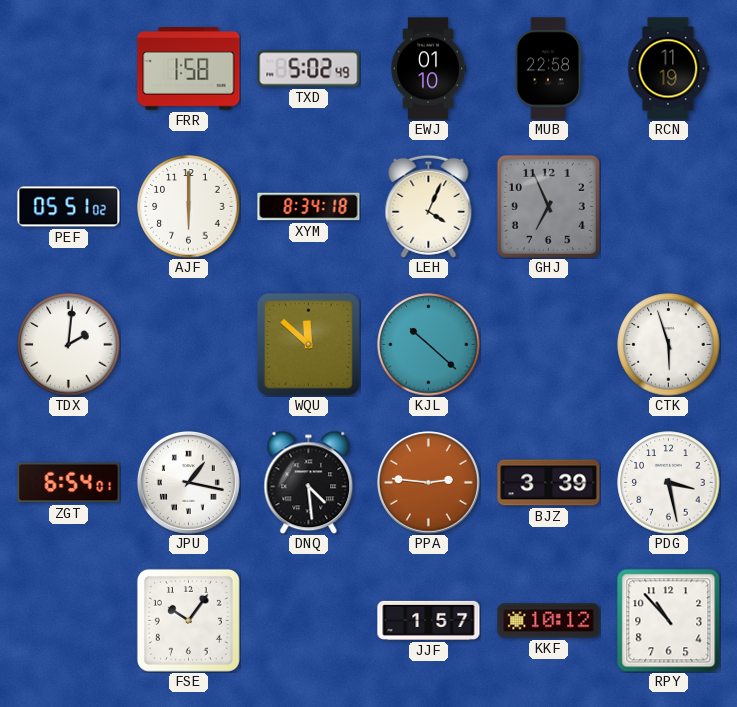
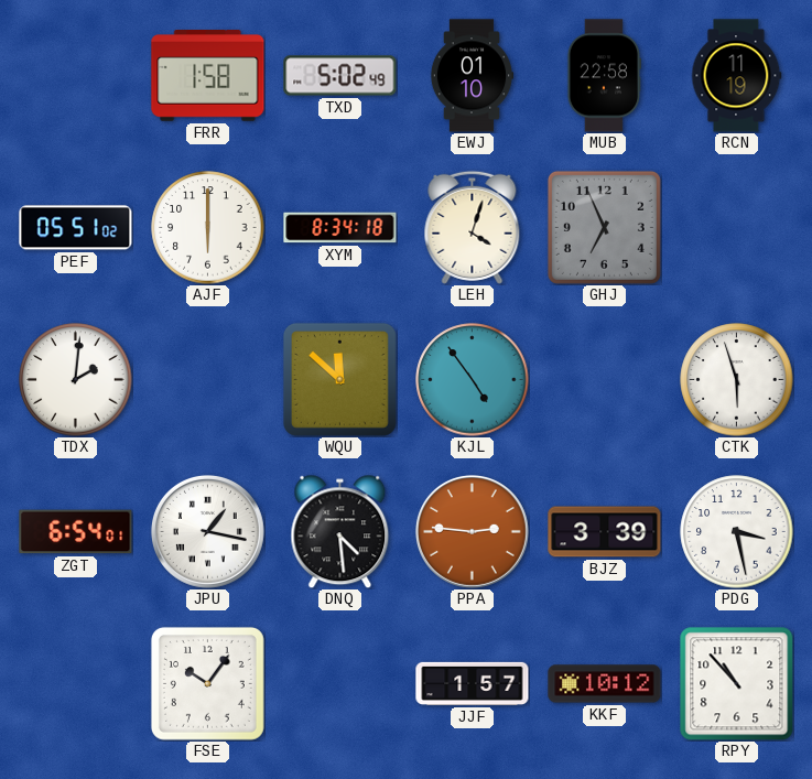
LEH: 4:04 -> 4:03
KJL: 10:22 -> 4:54
